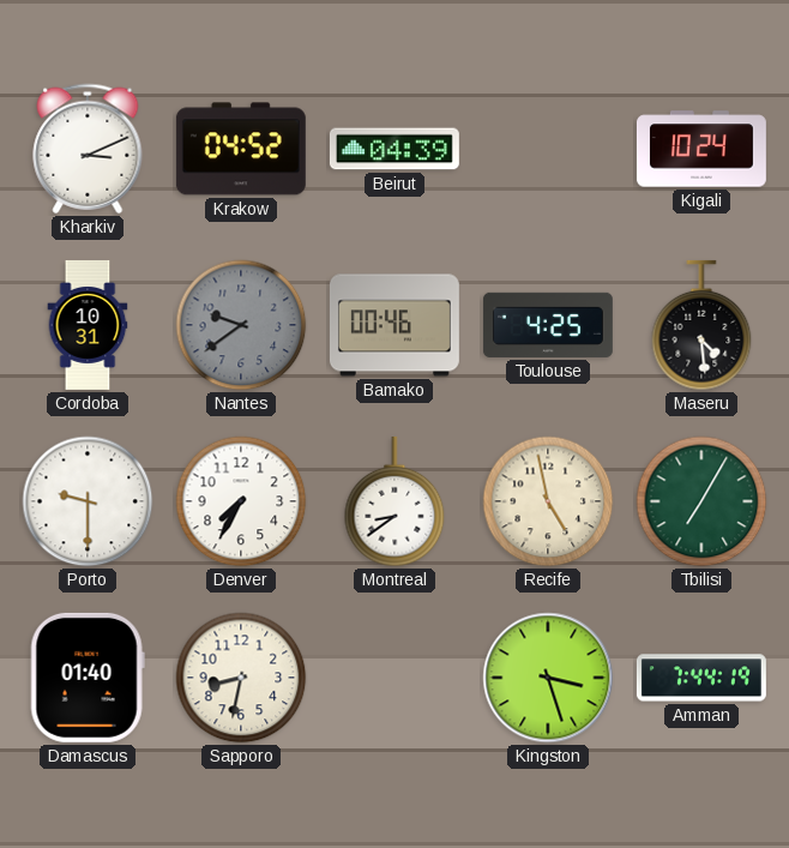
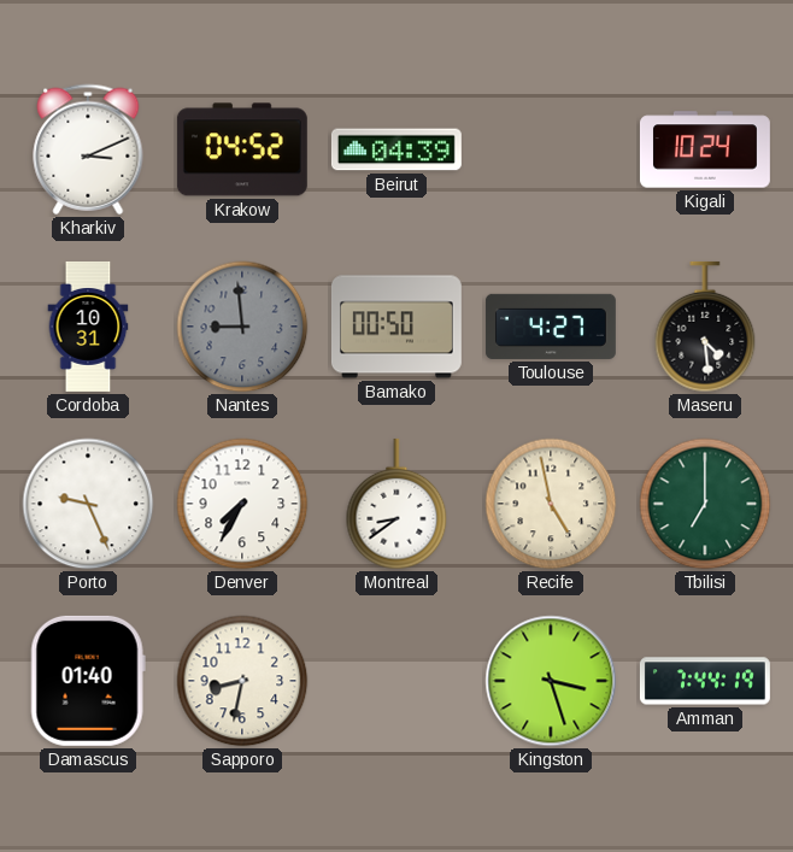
Nantes: 9:39 -> 8:59
Bamako: 00:46 -> 00:50
Toulouse: 4:25 -> 4:27
Porto: 9:30 -> 9:26
Tbilisi: 7:05 -> 7:00
